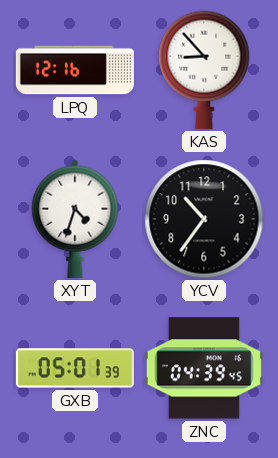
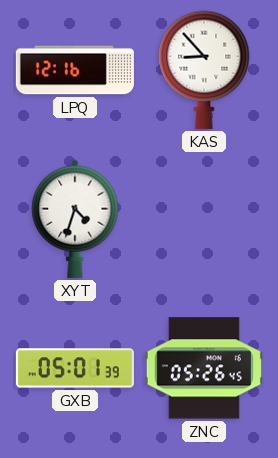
YCV: 10:36 -> none
ZNC: 04:39 -> 05:26
